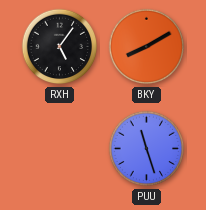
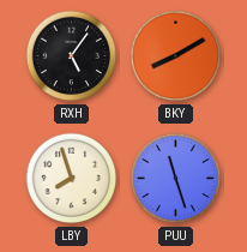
LBY: none -> 7:57
